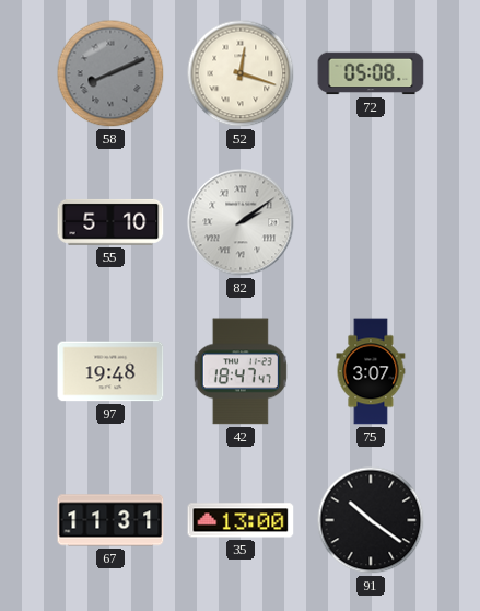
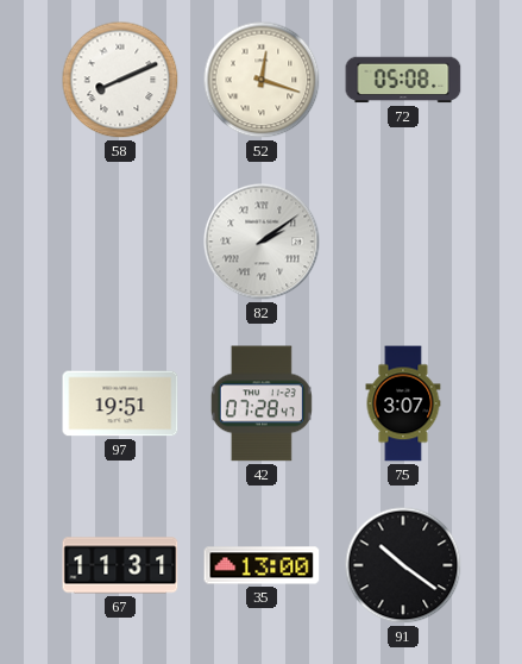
58 dial: grey -> white
55: 5:10 -> none
97: 19:48 -> 19:51
42: 18:47 -> 07:28
